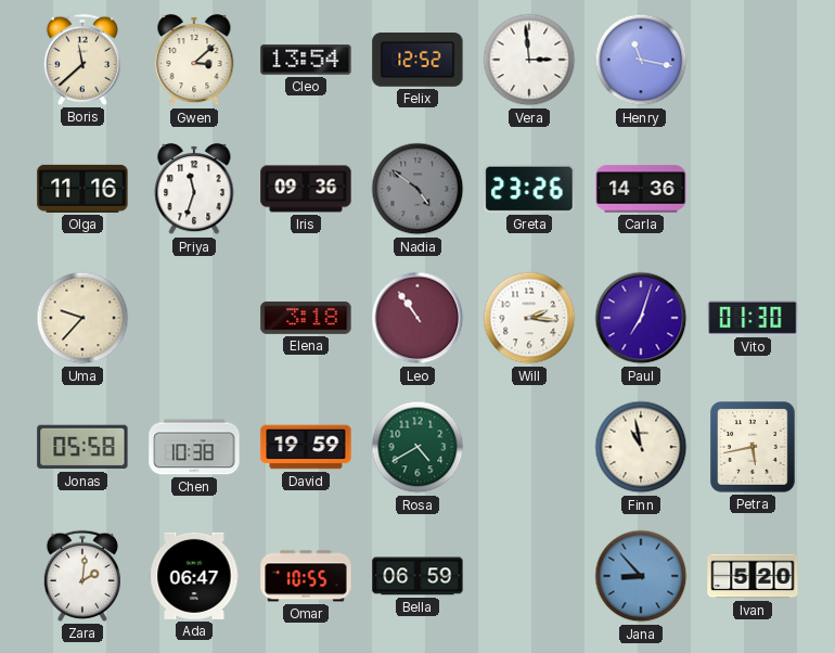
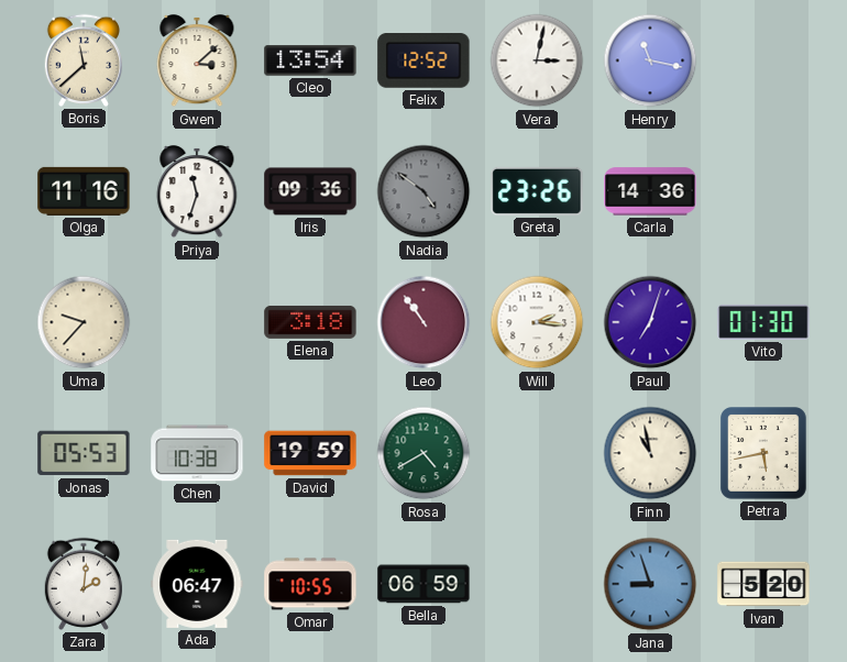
Vera: 2:59 -> 3:02
Jonas: 05:58 -> 05:53
Jana: 8:53 -> 8:57
